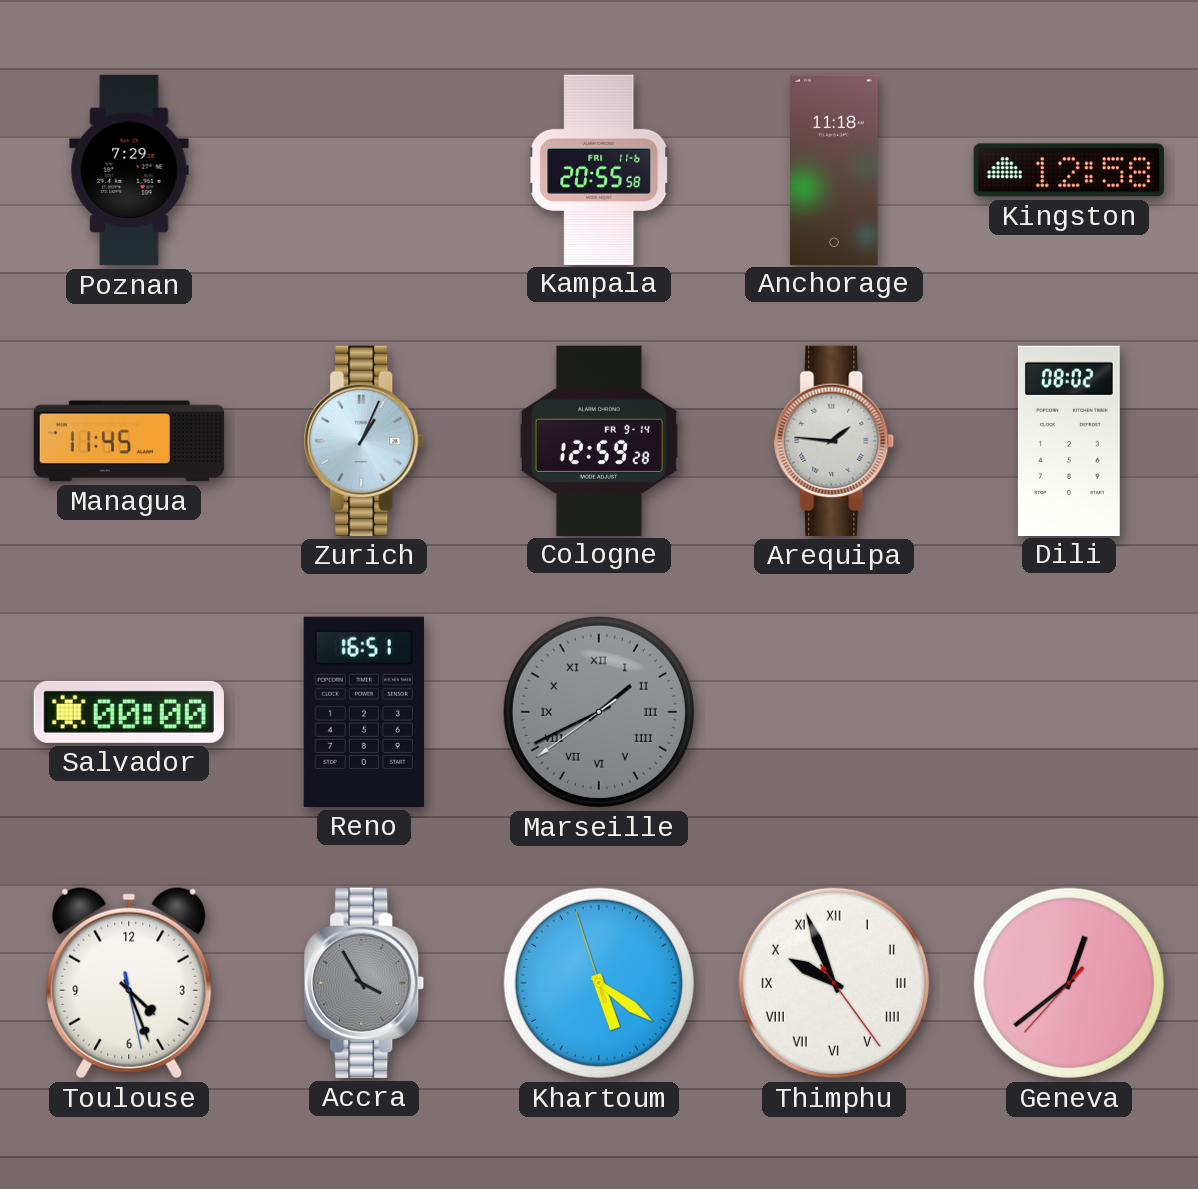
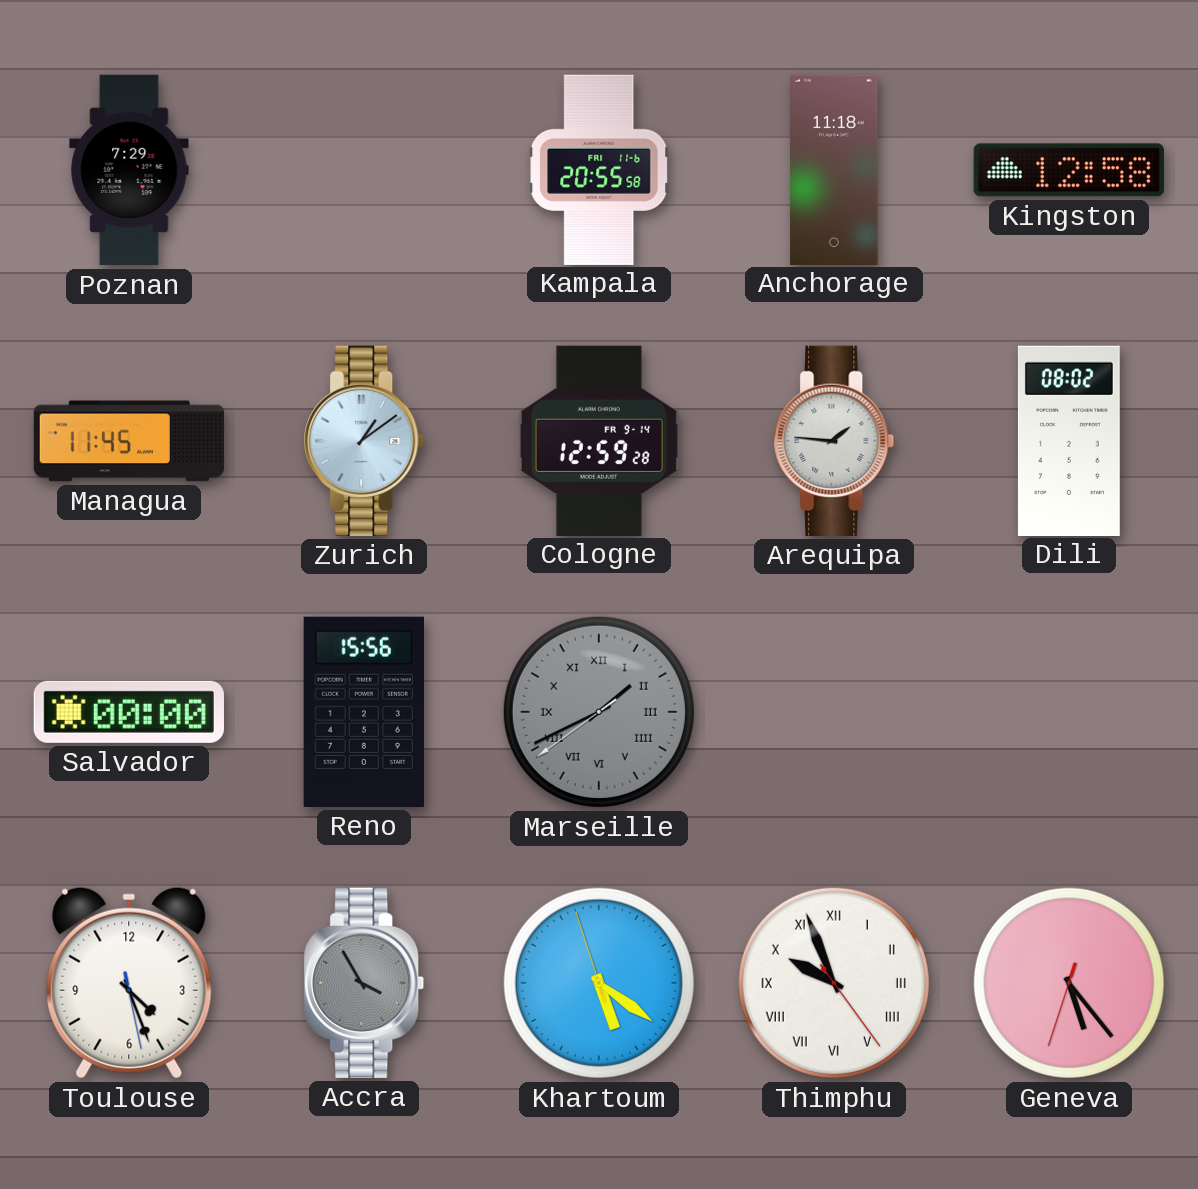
Zurich: 1:04 -> 1:09
Reno: 16:51 -> 15:56
Geneva: 12:38 -> 5:23
